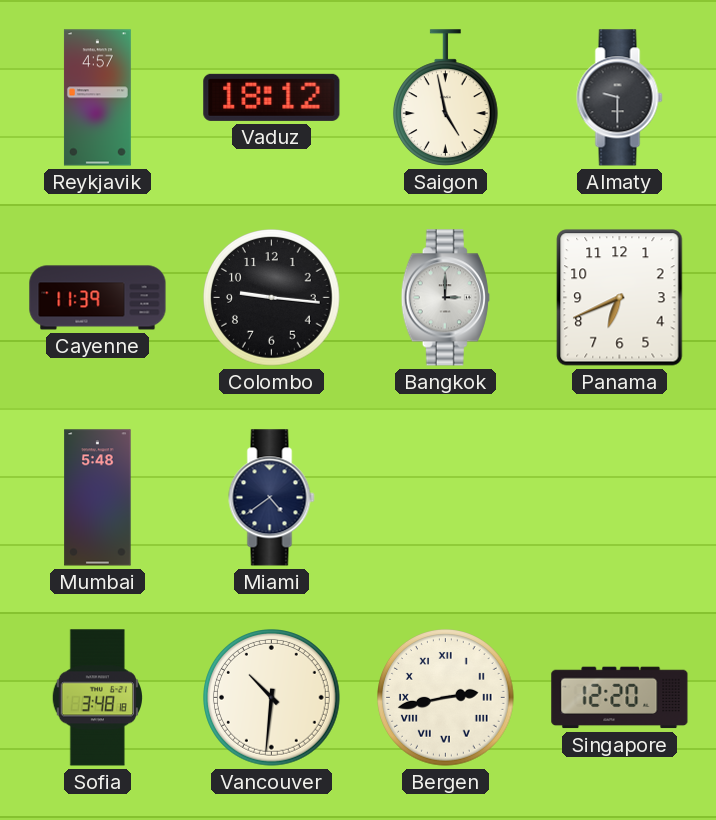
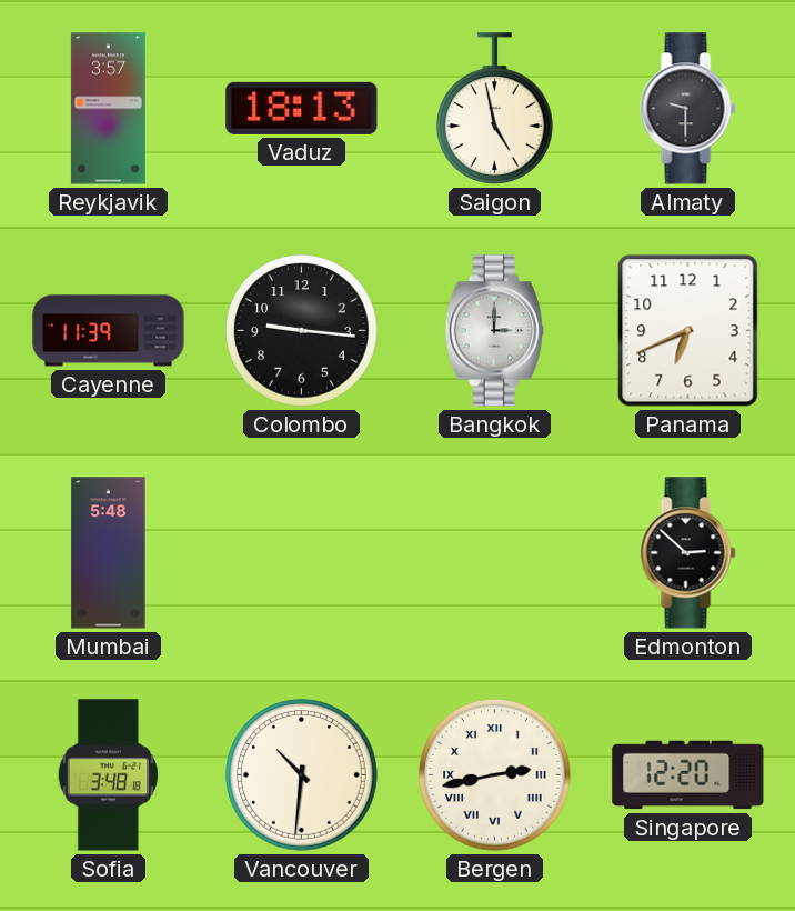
Reykjavik: 4:57 -> 3:57
Vaduz: 18:12 -> 18:13
Miami: 4:39 -> none
Edmonton: none -> 2:52
